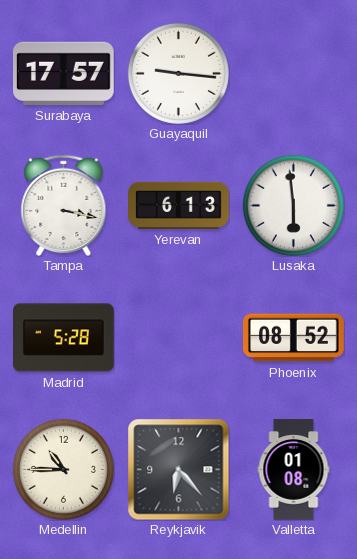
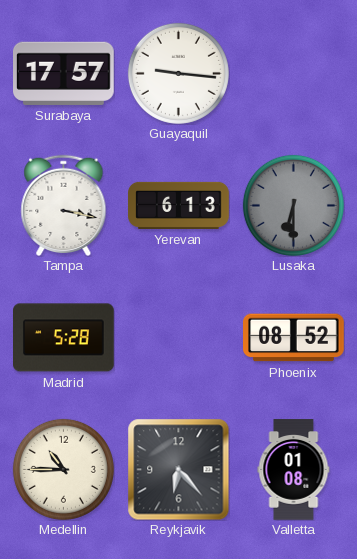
Lusaka: 5:59 -> 6:30
Lusaka dial: white -> grey
